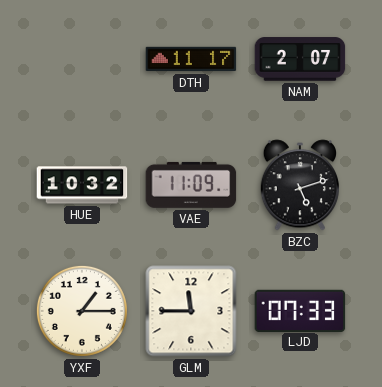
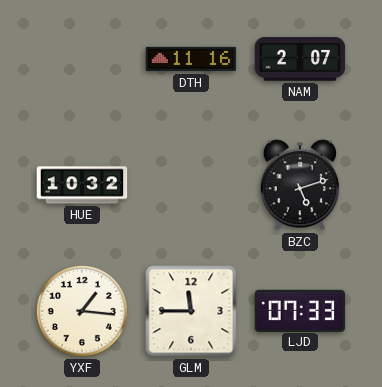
DTH: 11:17 -> 11:16
VAE: 11:09 -> none
YXF: 1:15 -> 1:16
